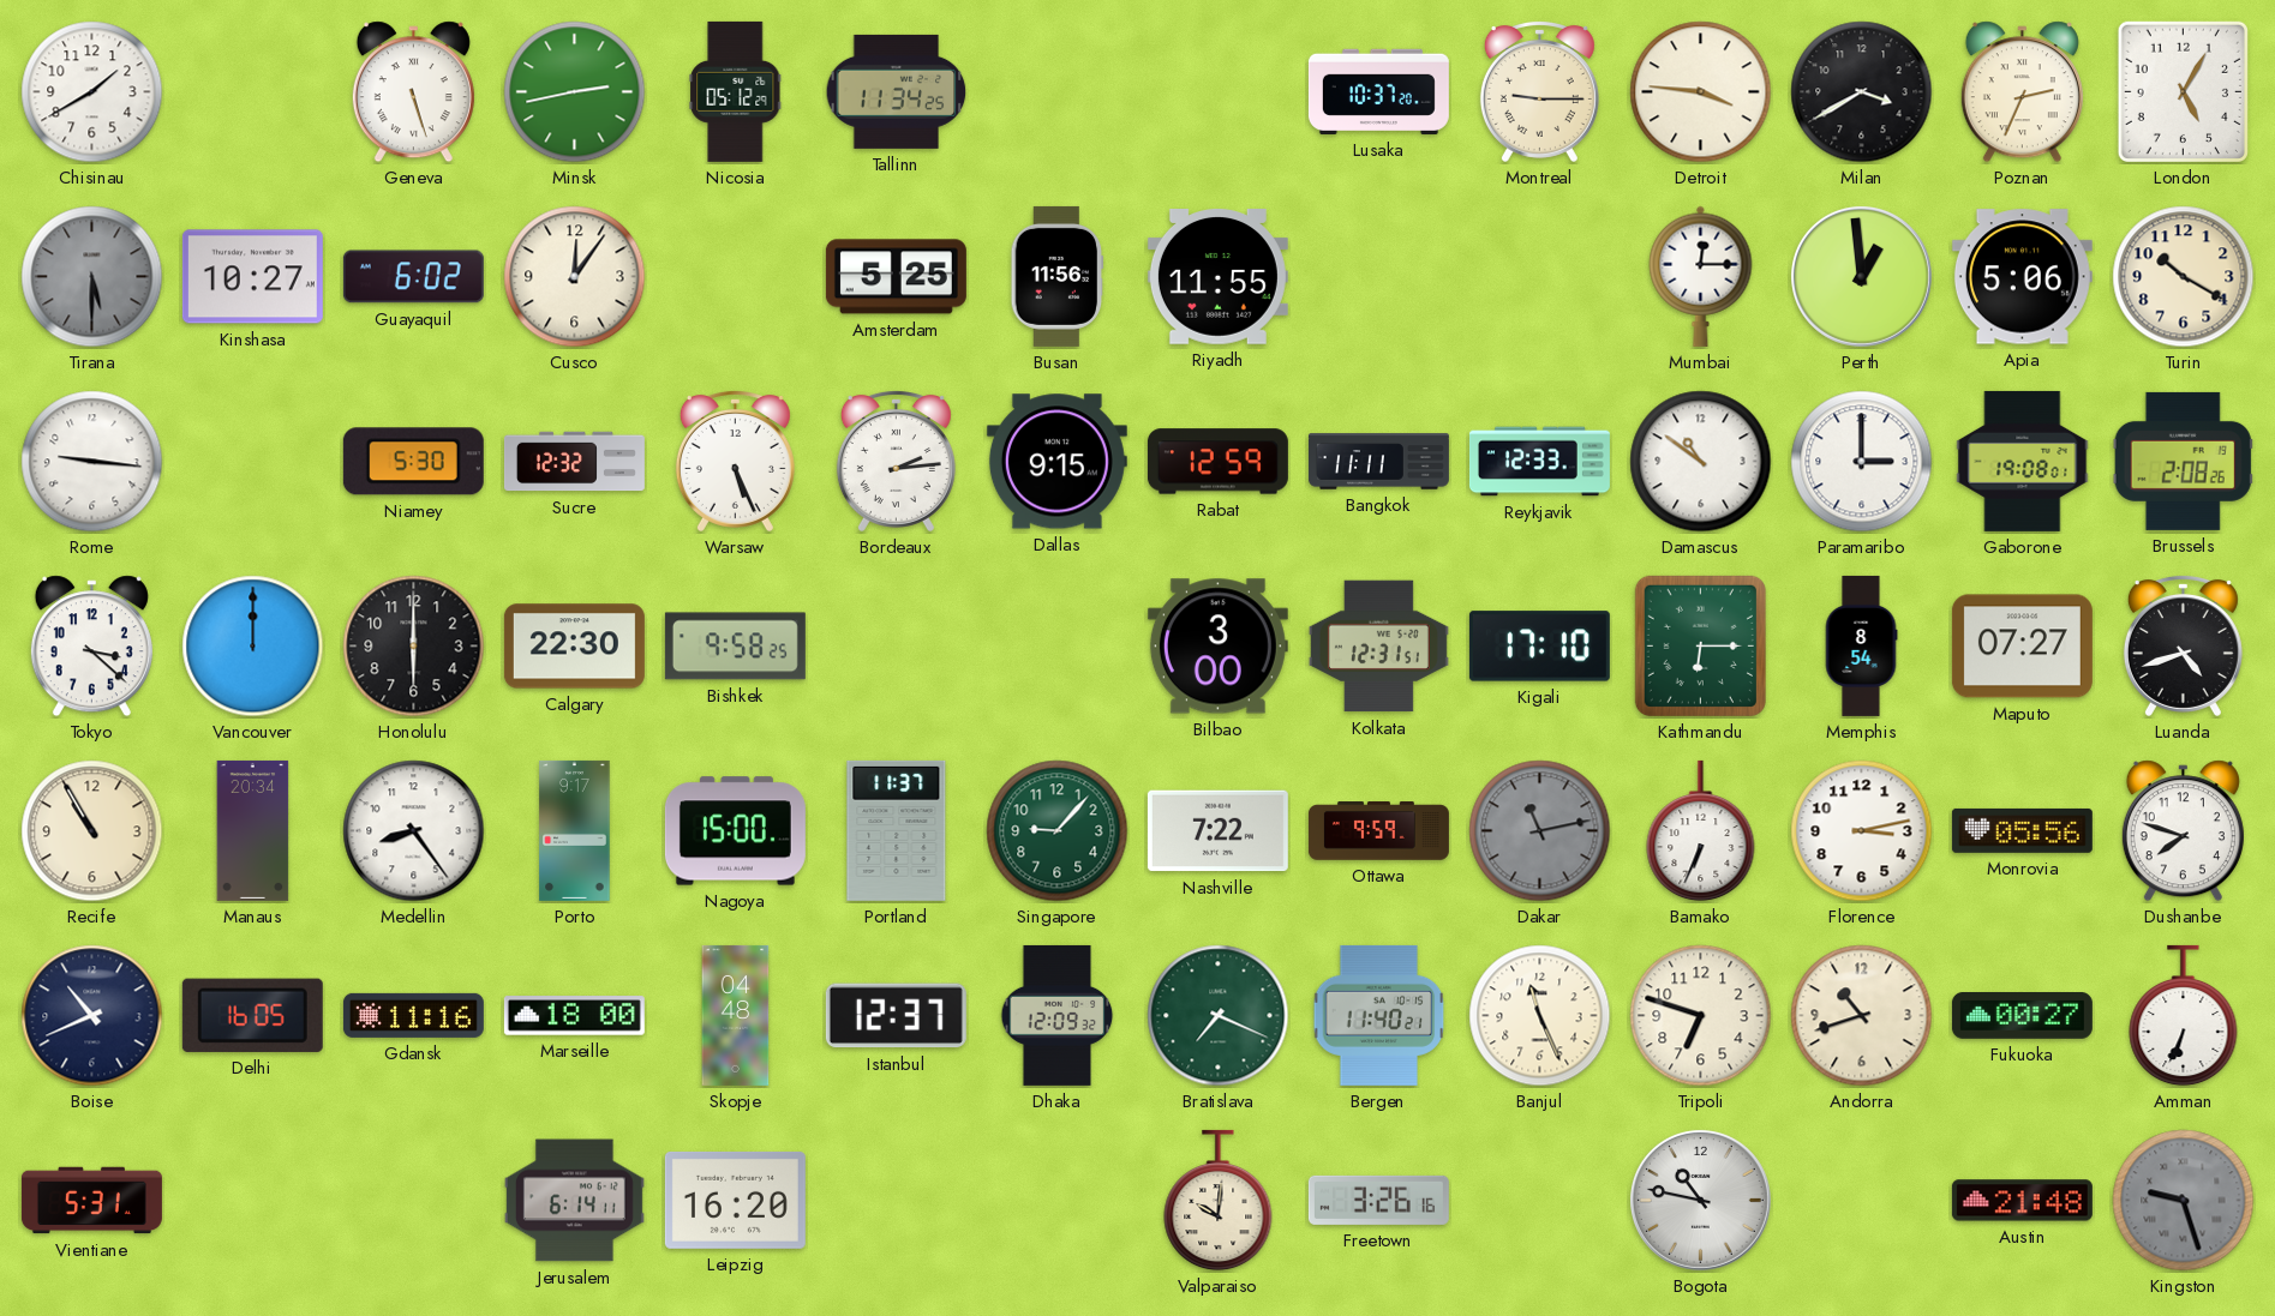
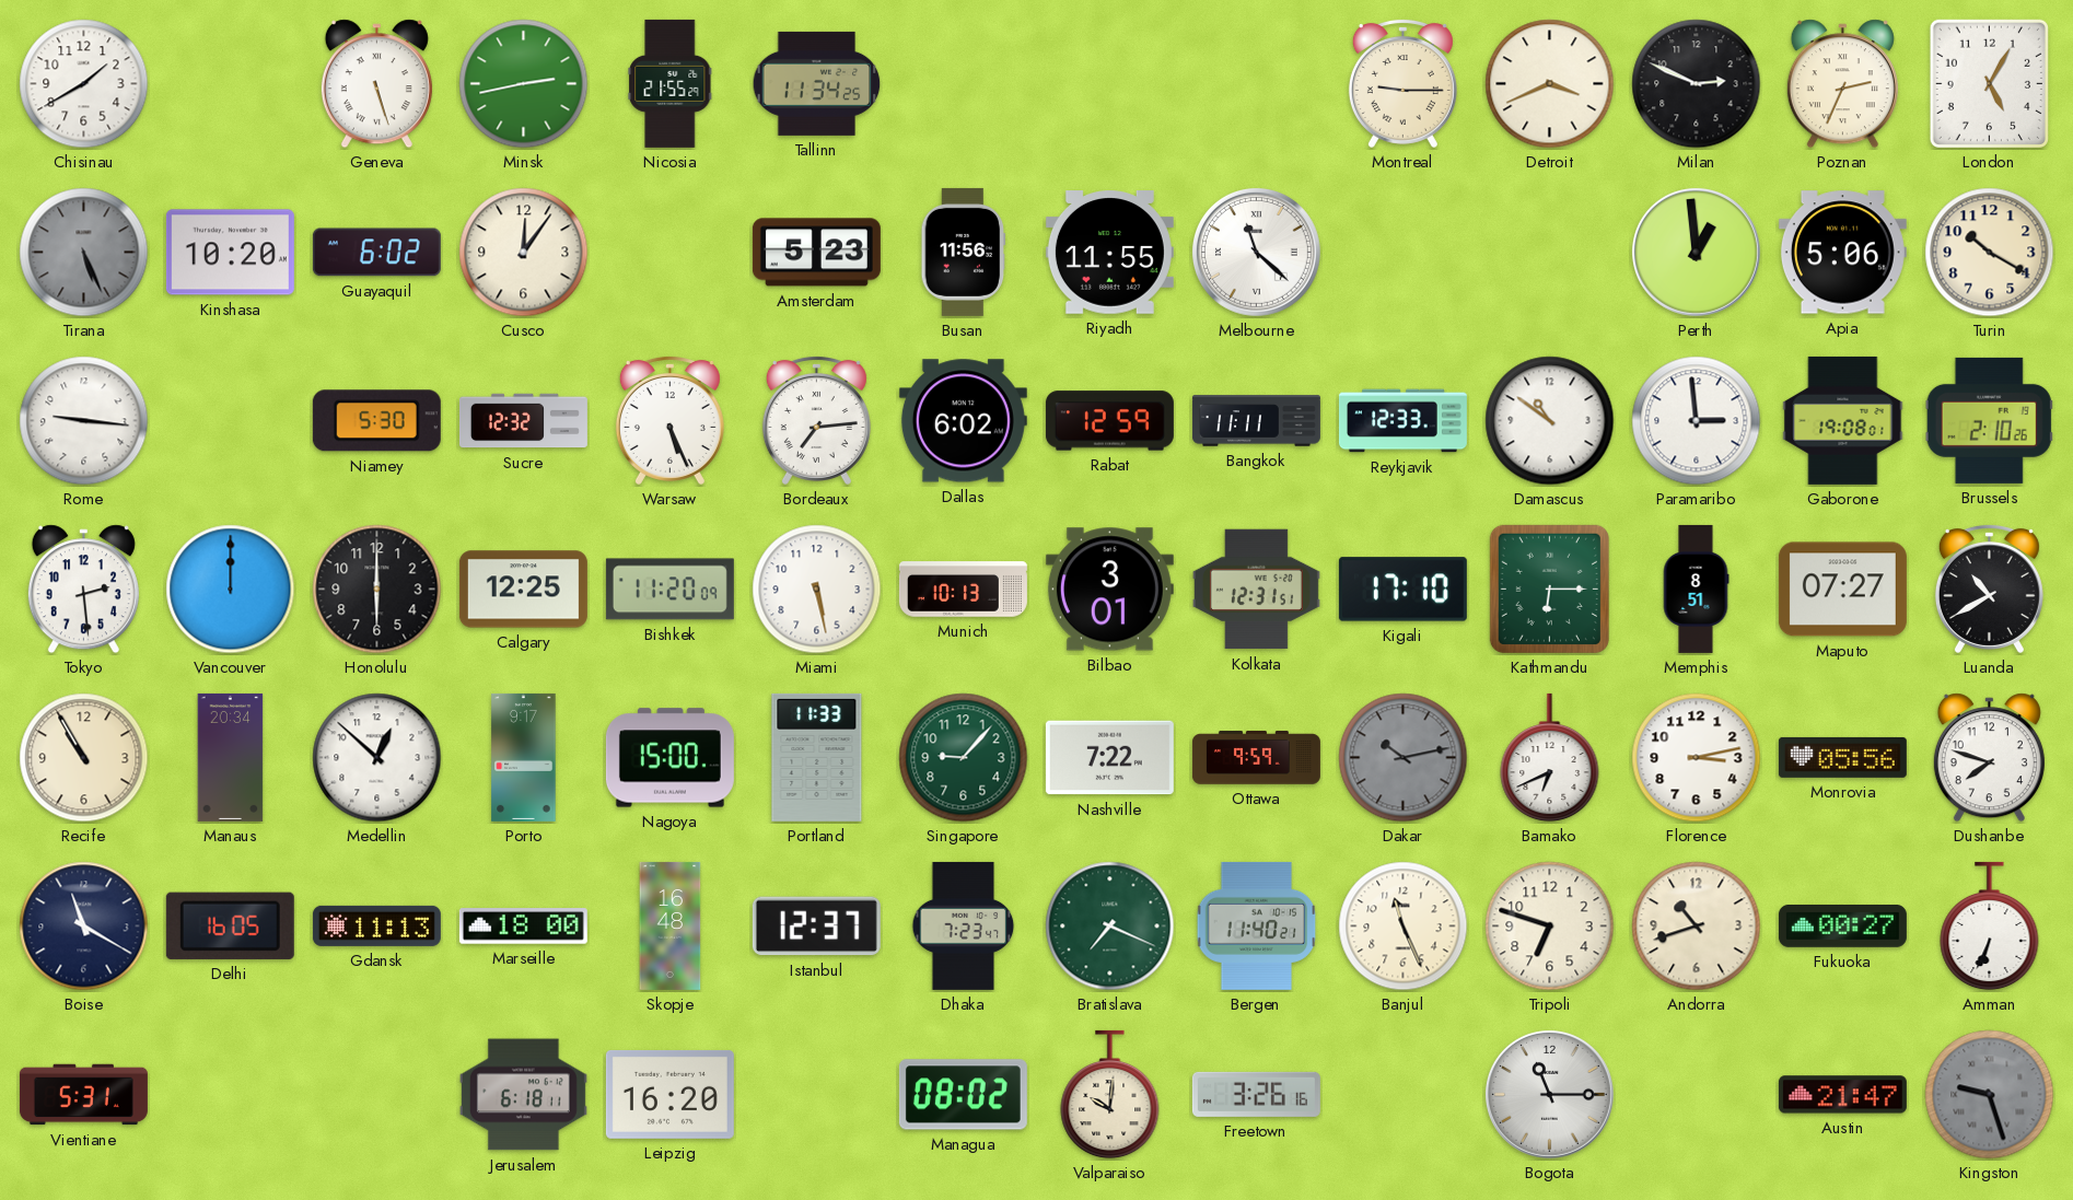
Nicosia: 05:12 -> 21:55
Lusaka: 10:37 -> none
Detroit: 3:46 -> 3:41
Milan: 3:40 -> 2:49
Tirana: 5:30 -> 5:26
Kinshasa: 10:27 -> 10:20
Amsterdam: 5:25 -> 5:23
Melbourne: none -> 11:22
Mumbai: 12:15 -> none
Bordeaux: 2:14 -> 7:14
Dallas: 9:15 -> 6:02
Paramaribo: 3:00 -> 2:59
Brussels: 2:08 -> 2:10
Tokyo: 3:22 -> 2:29
Calgary: 22:30 -> 12:25
Bishkek: 9:58 -> 11:20
Miami: none -> 5:28
Munich: none -> 10:13
Bilbao: 3:00 -> 3:01
Memphis: 8:54 -> 8:51
Luanda: 4:42 -> 10:40
Medellin: 8:24 -> 12:52
Portland: 11:37 -> 11:33
Dakar: 11:13 -> 10:13
Bamako: 6:34 -> 6:41
Boise: 10:41 -> 11:20
Gdansk: 11:16 -> 11:13
Skopje: 04:48 -> 16:48
Dhaka: 12:09 -> 7:23
Jerusalem: 6:14 -> 6:18
Managua: none -> 08:02
Bogota: 10:47 -> 11:15
Austin: 21:48 -> 21:47
